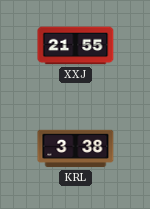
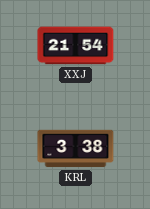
XXJ: 21:55 -> 21:54
